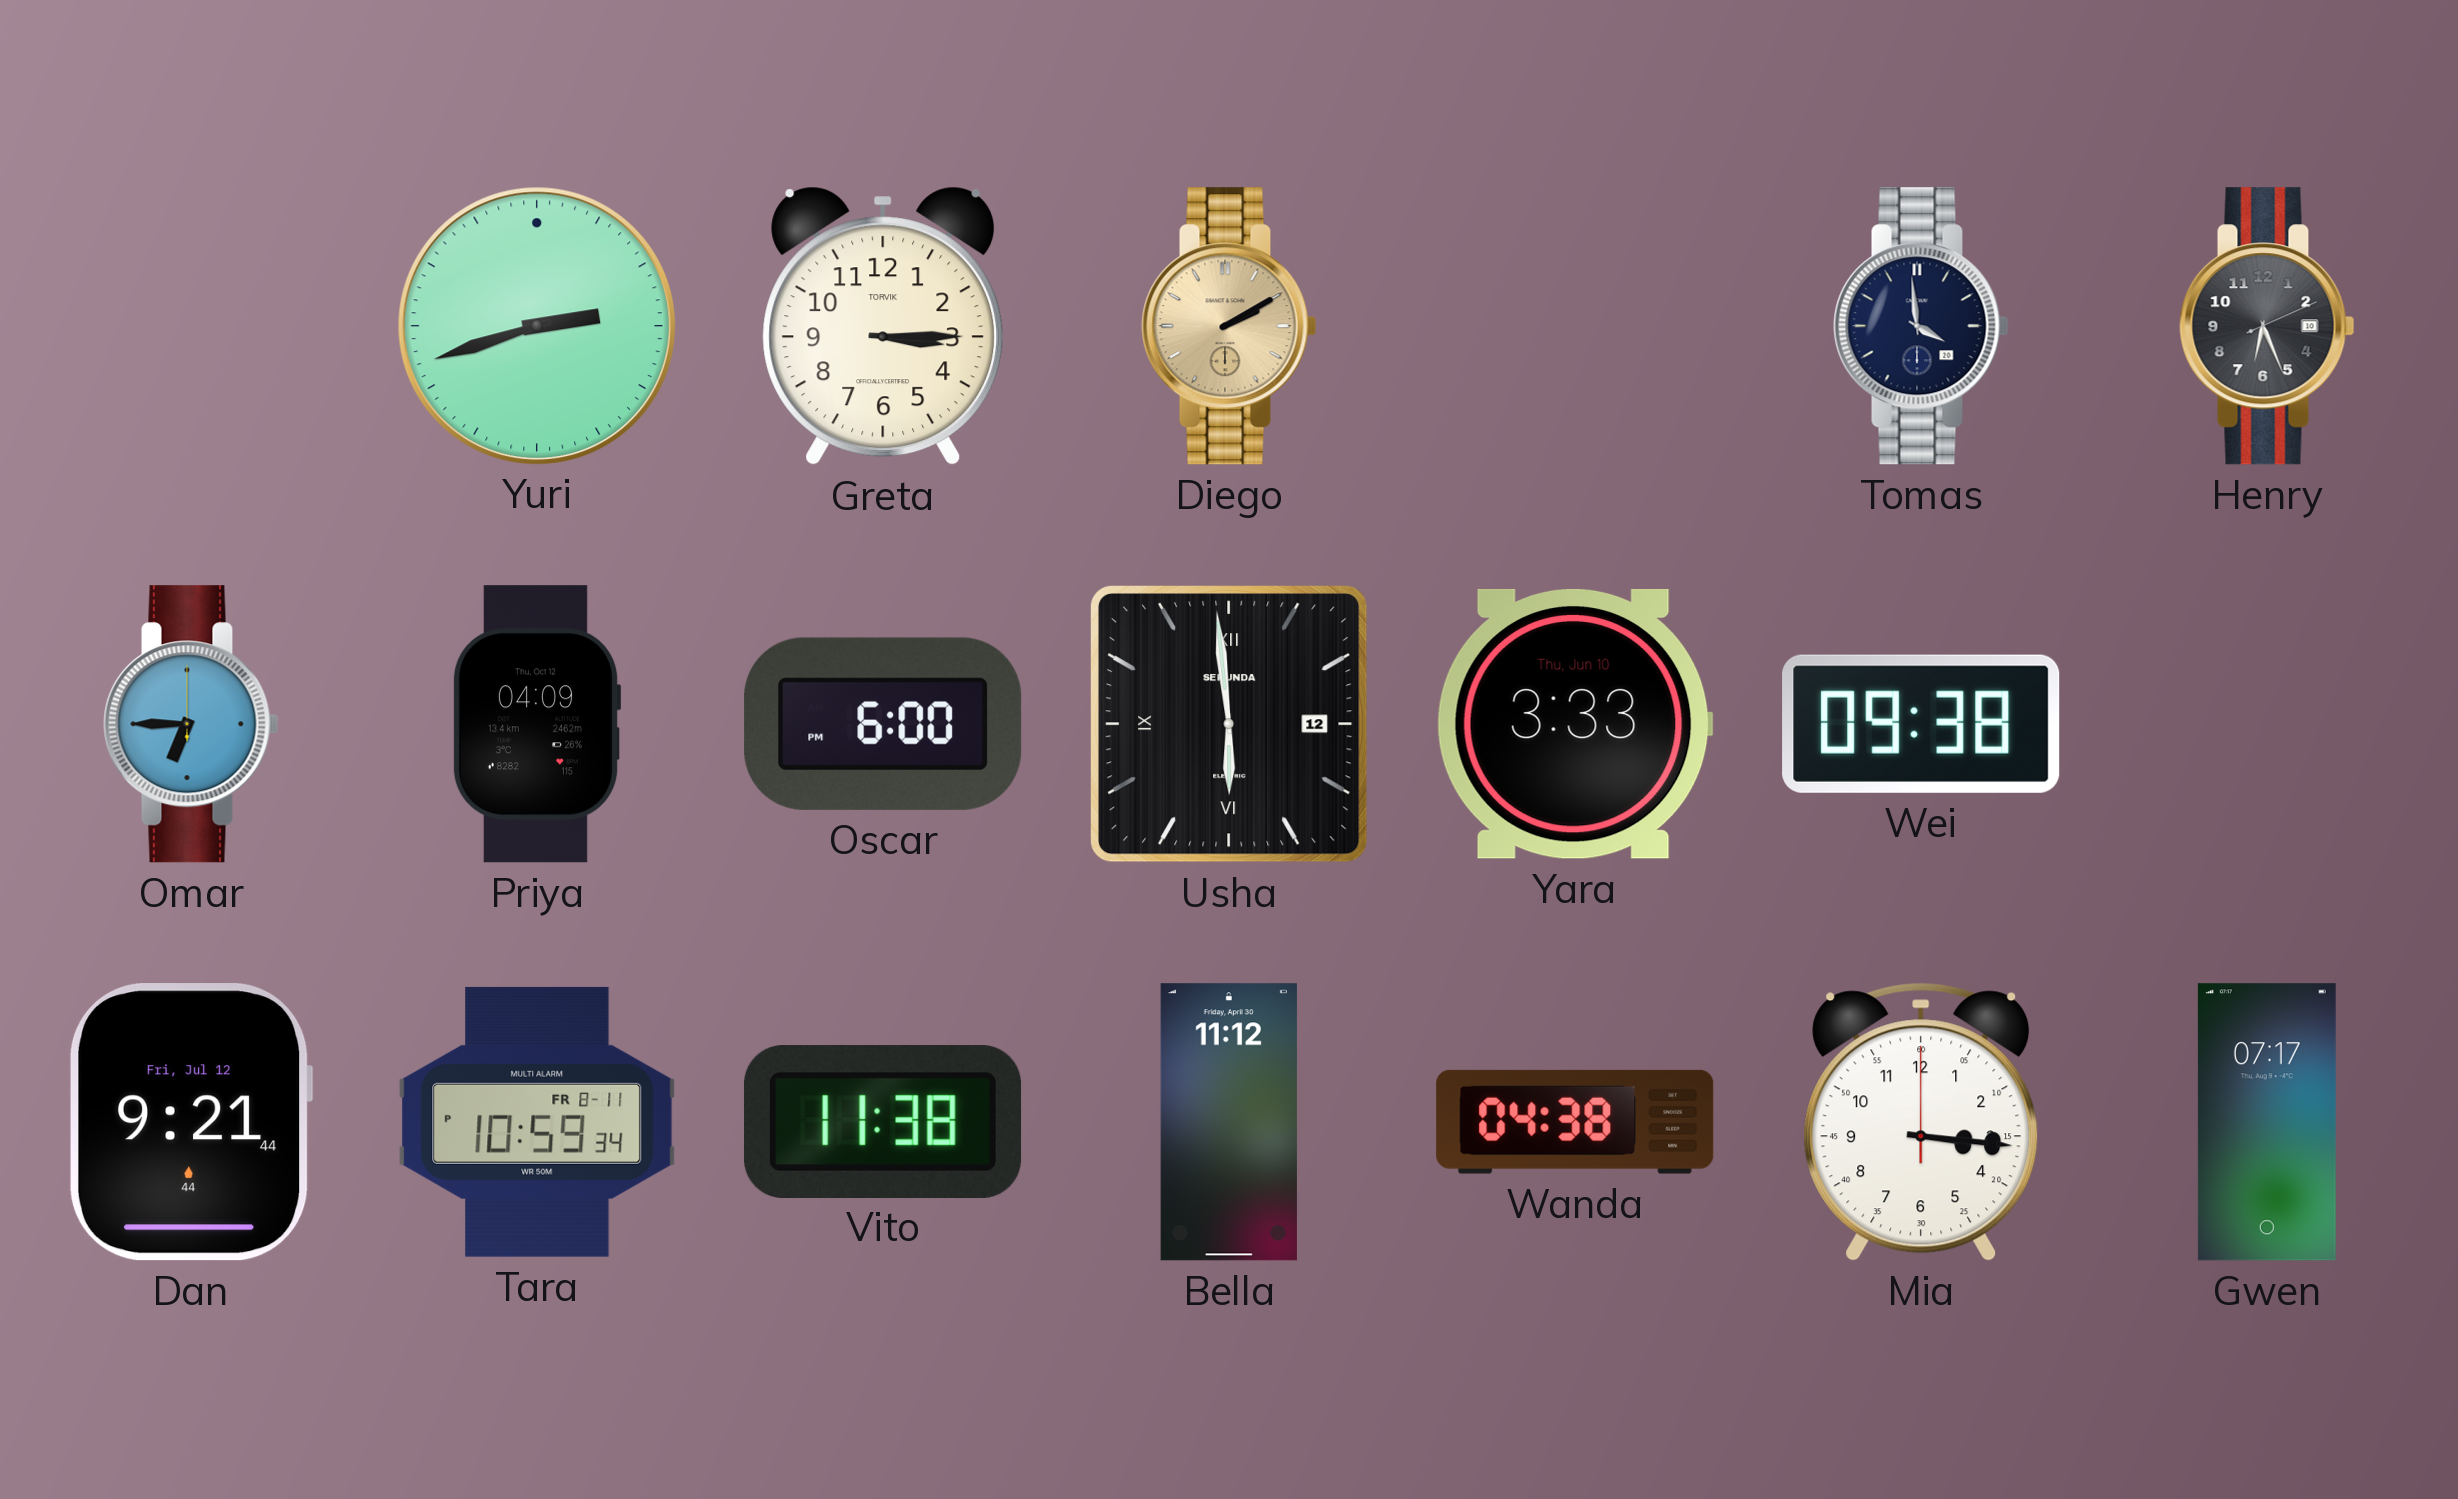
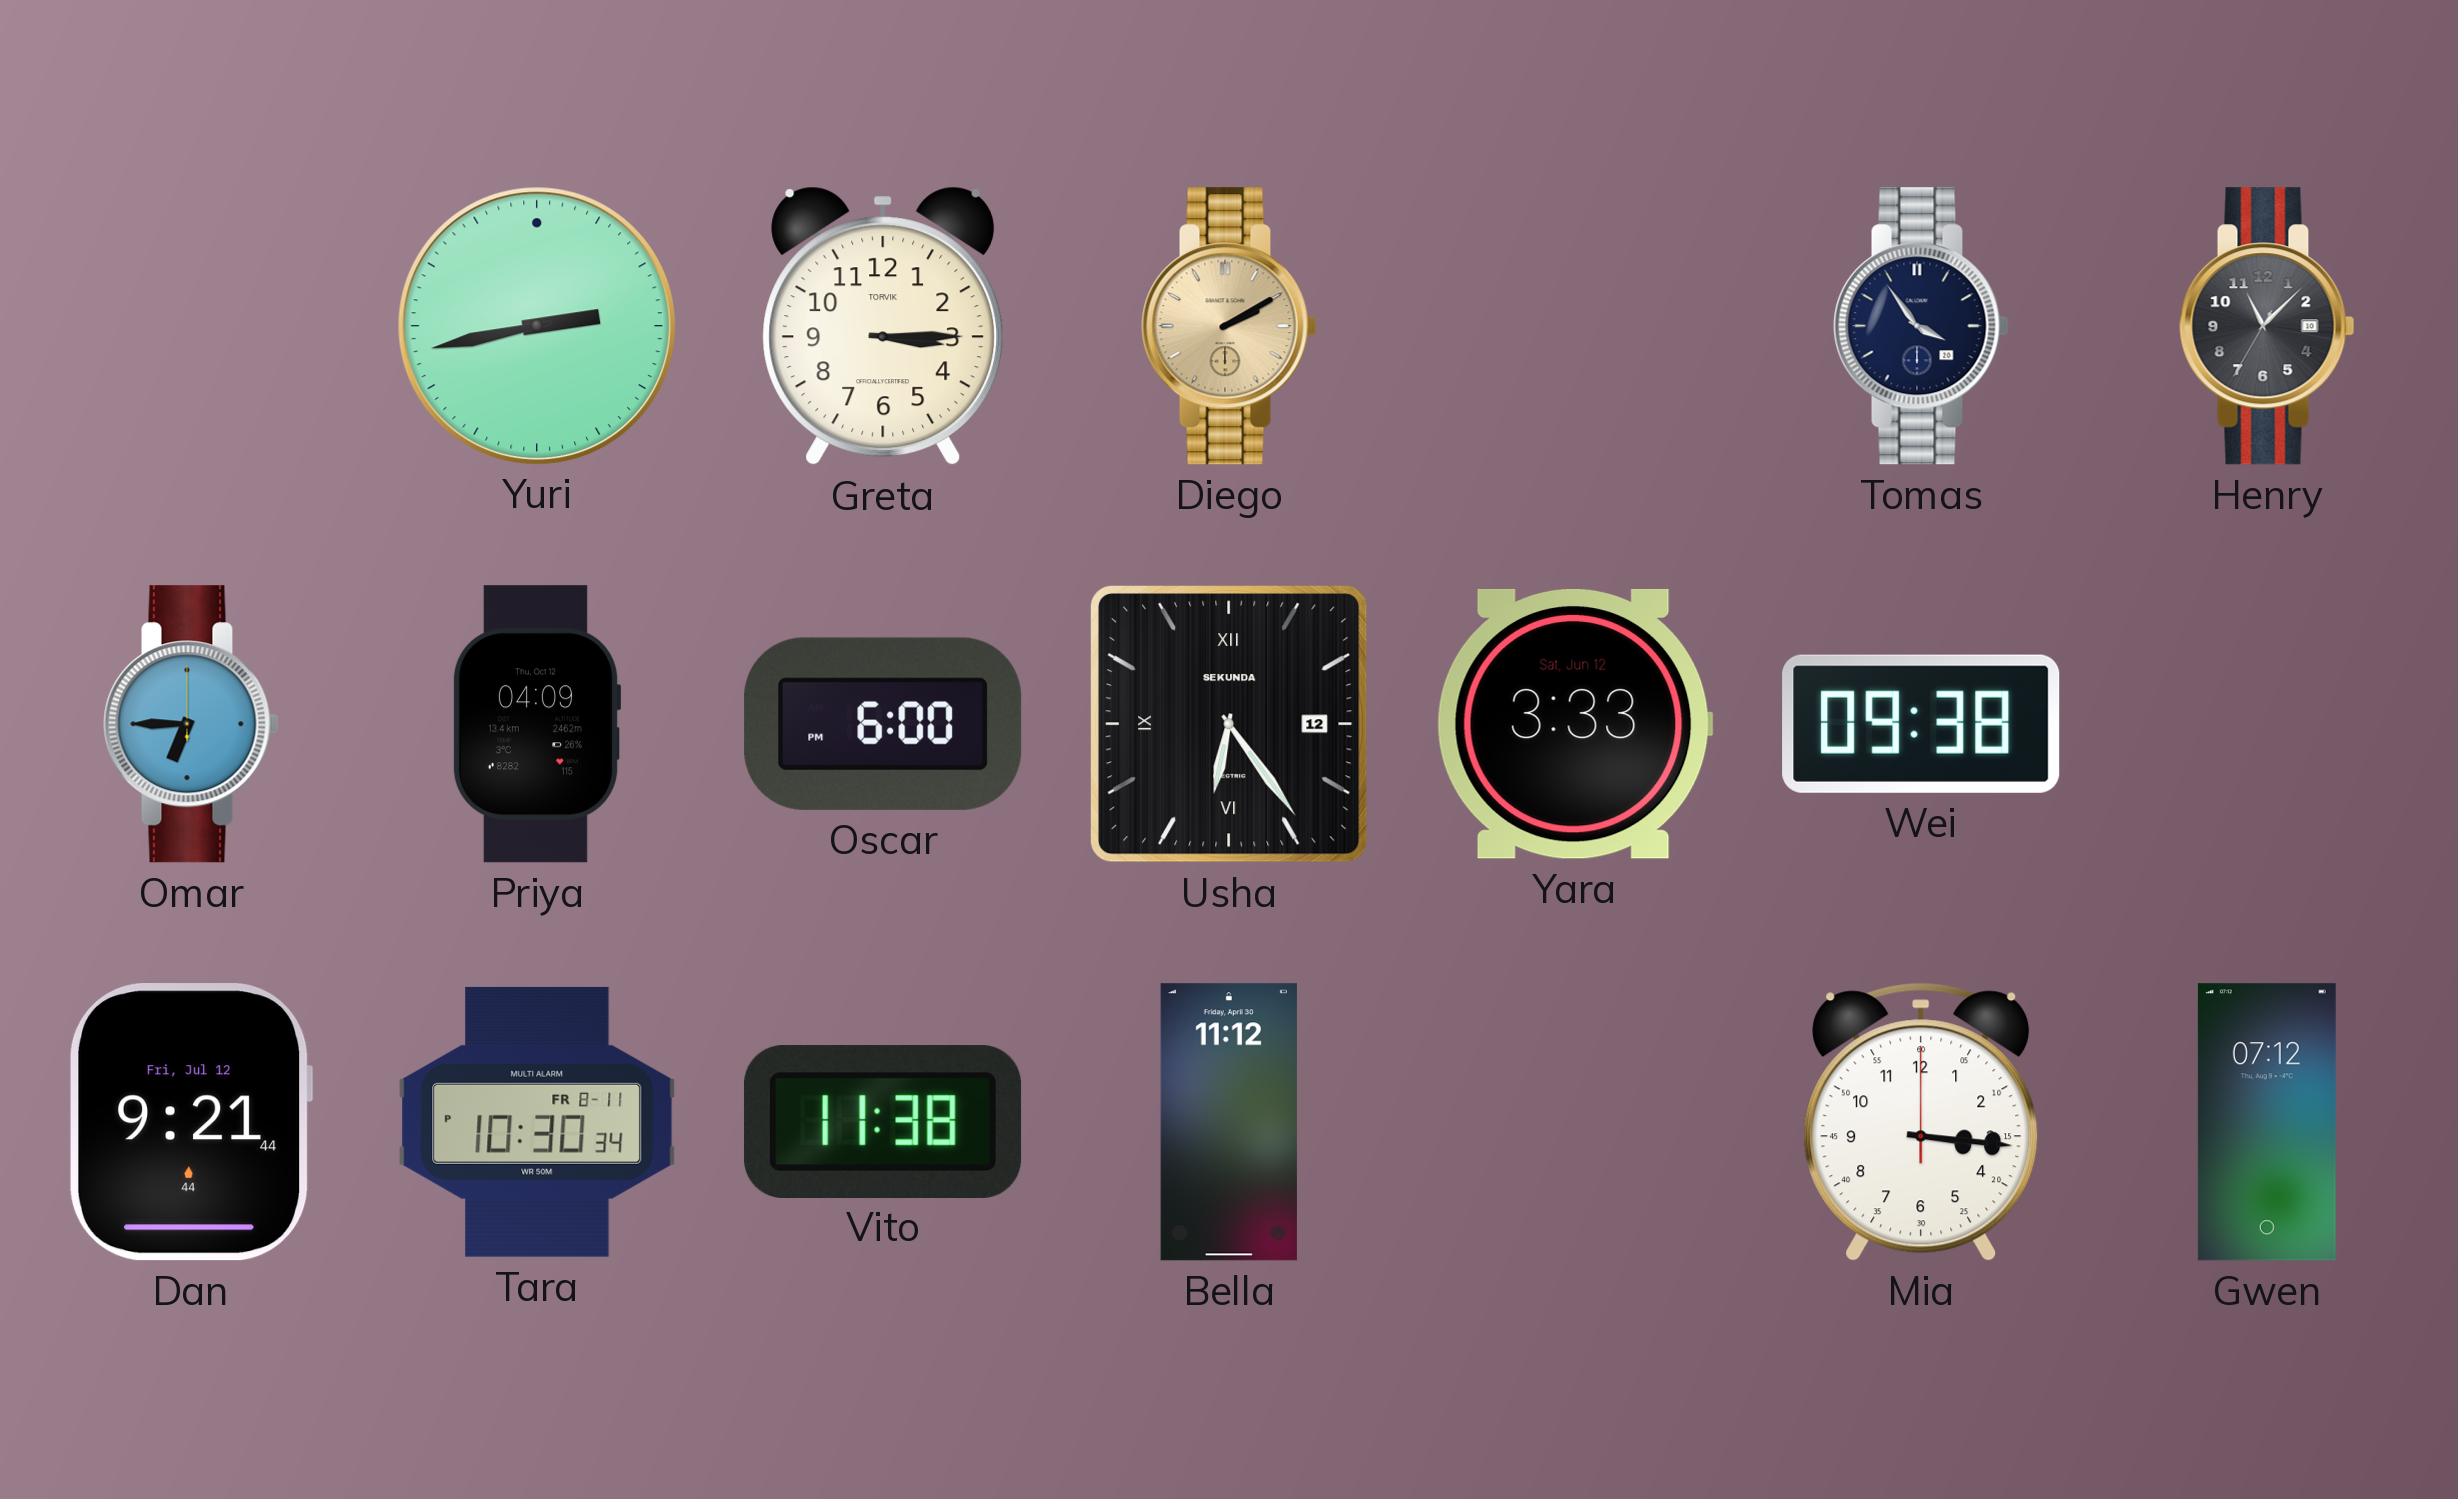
Yuri: 2:42 -> 2:43
Tomas: 3:59 -> 3:54
Henry: 6:26 -> 11:07
Usha: 5:59 -> 6:24
Yara date: Thu, Jun 10 -> Sat, Jun 12
Tara: 10:59 -> 10:30
Wanda: 04:38 -> none
Gwen: 07:17 -> 07:12
